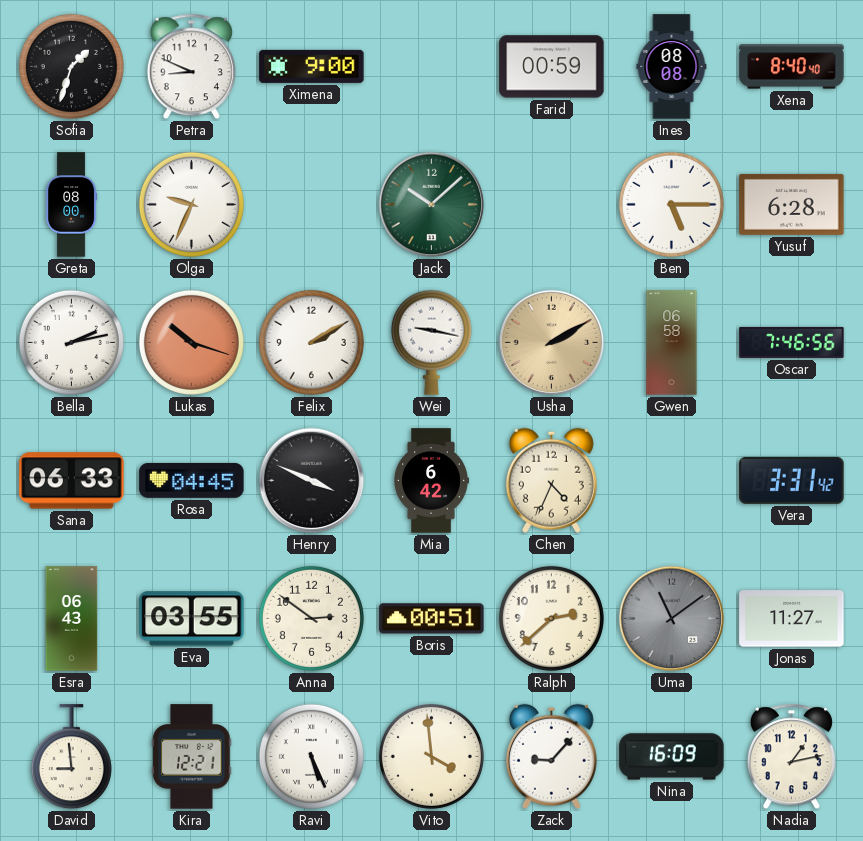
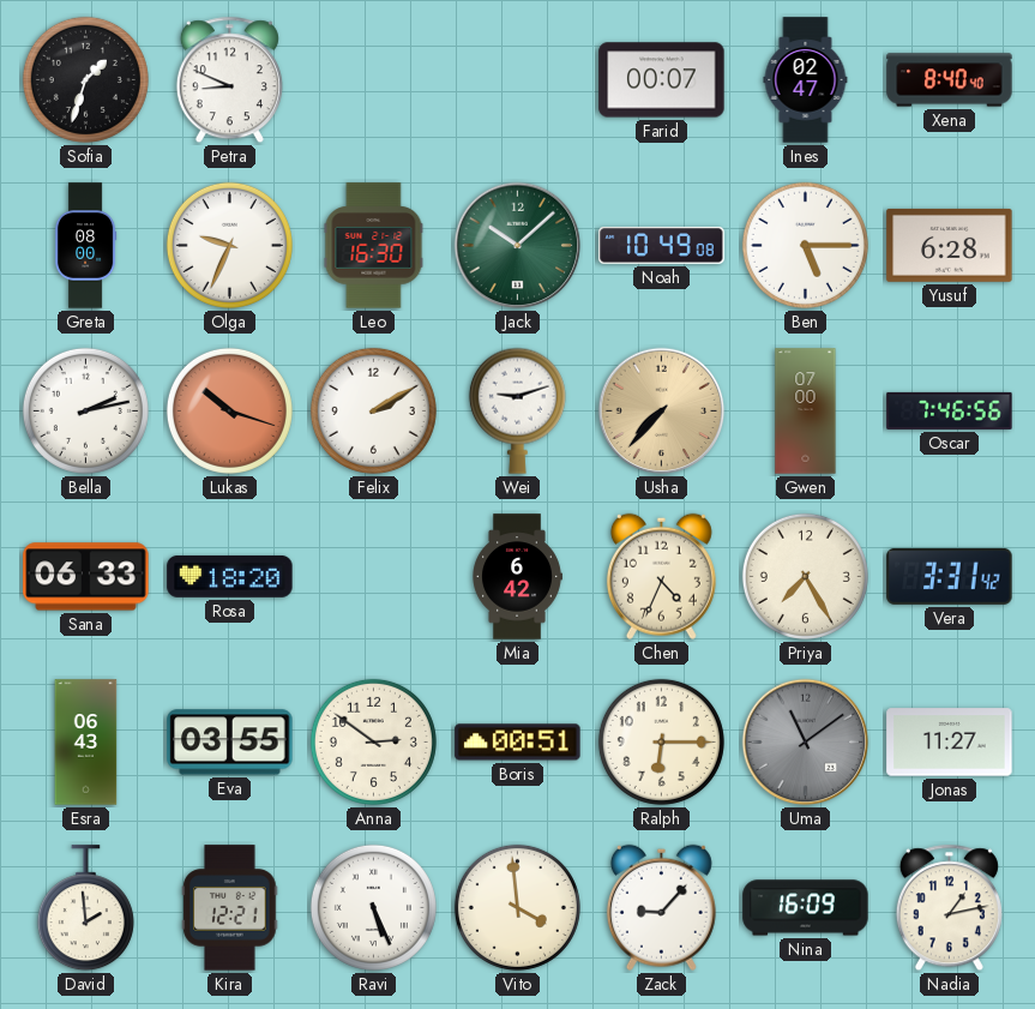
Ximena: 9:00 -> none
Farid: 00:59 -> 00:07
Ines: 08:08 -> 02:47
Leo: none -> 16:30
Noah: none -> 10:49
Wei: 9:17 -> 9:12
Usha: 2:10 -> 7:37
Gwen: 06:58 -> 07:00
Rosa: 04:45 -> 18:20
Henry: 3:49 -> none
Priya: none -> 7:25
Ralph: 2:38 -> 6:15
David: 8:59 -> 1:59
